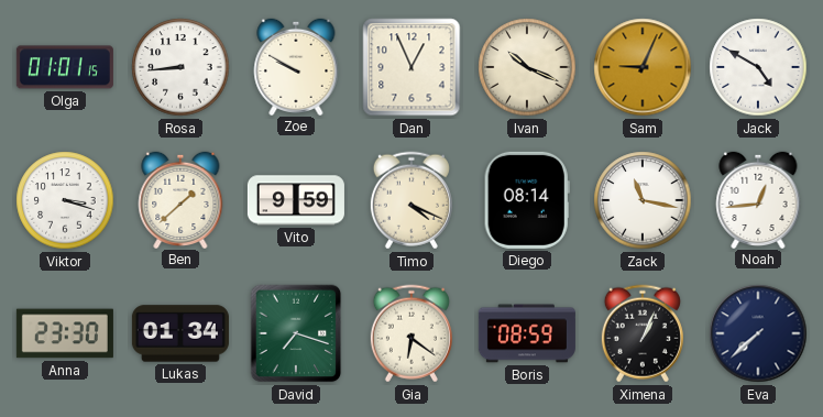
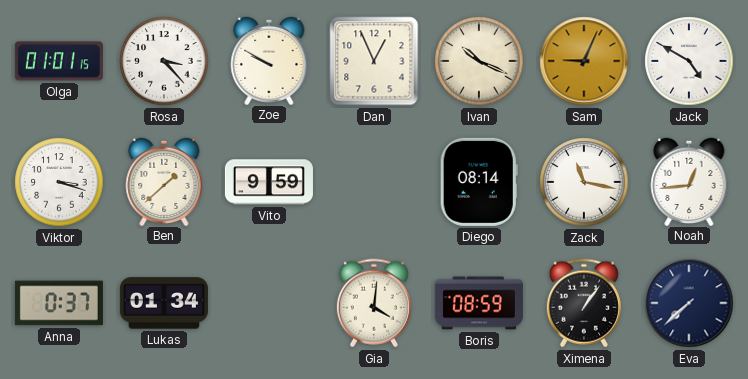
Rosa: 8:44 -> 3:23
Timo: 4:19 -> none
Anna: 23:30 -> 0:37
David: 7:18 -> none
Gia: 6:21 -> 4:01
Ximena: 1:04 -> 1:06
